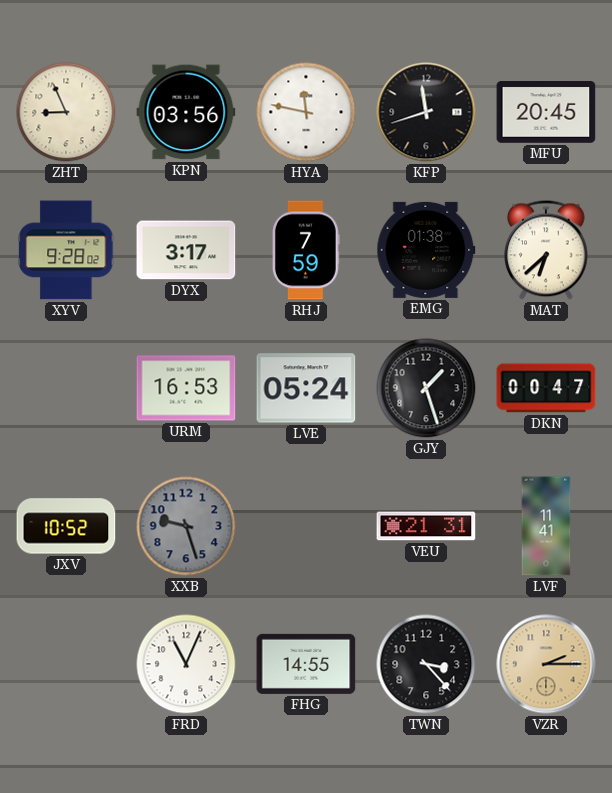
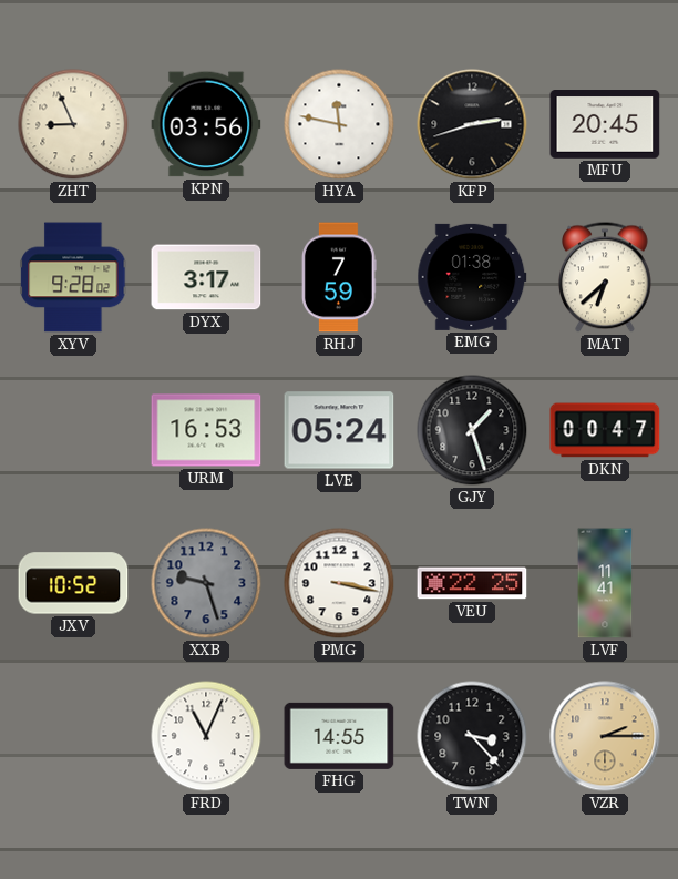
KFP: 11:42 -> 2:42
PMG: none -> 3:17
VEU: 21:31 -> 22:25
